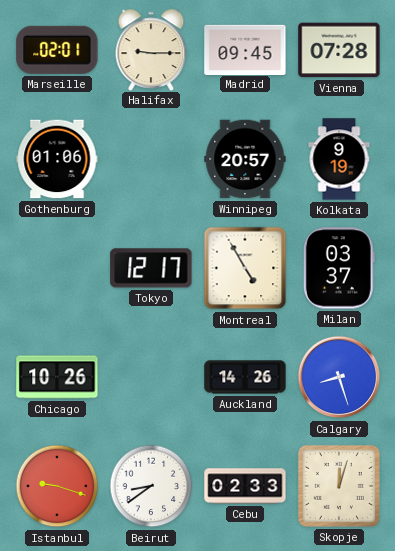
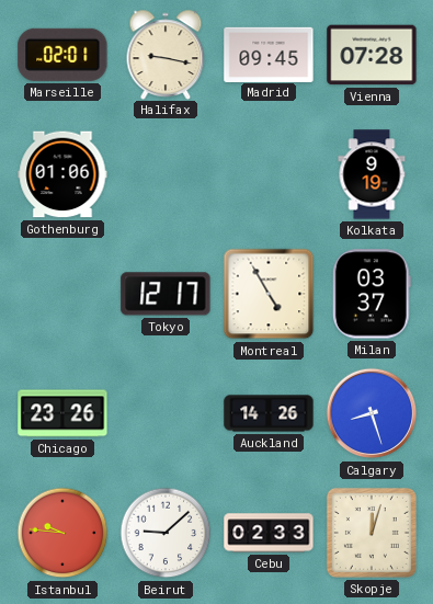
Halifax: 9:15 -> 9:17
Winnipeg: 20:57 -> none
Chicago: 10:26 -> 23:26
Istanbul: 9:18 -> 9:46
Beirut: 8:39 -> 9:08
